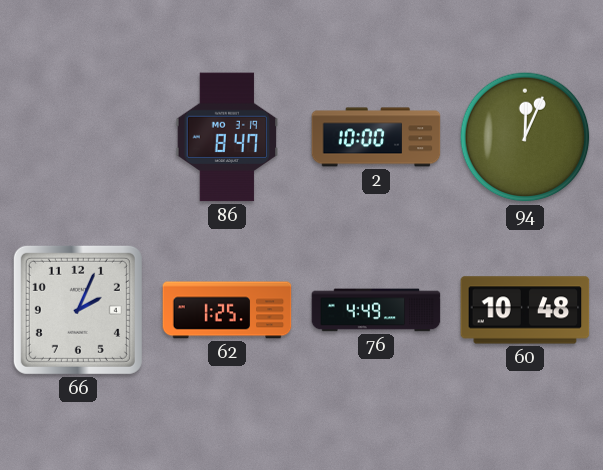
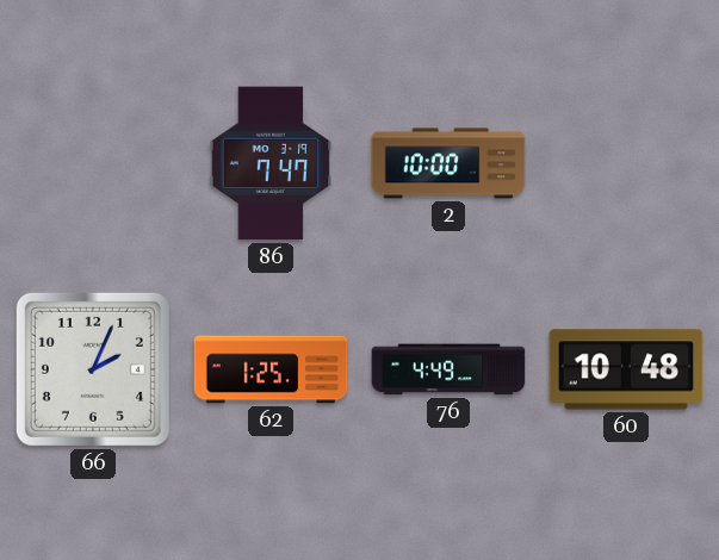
86: 8:47 -> 7:47
94: 12:04 -> none
